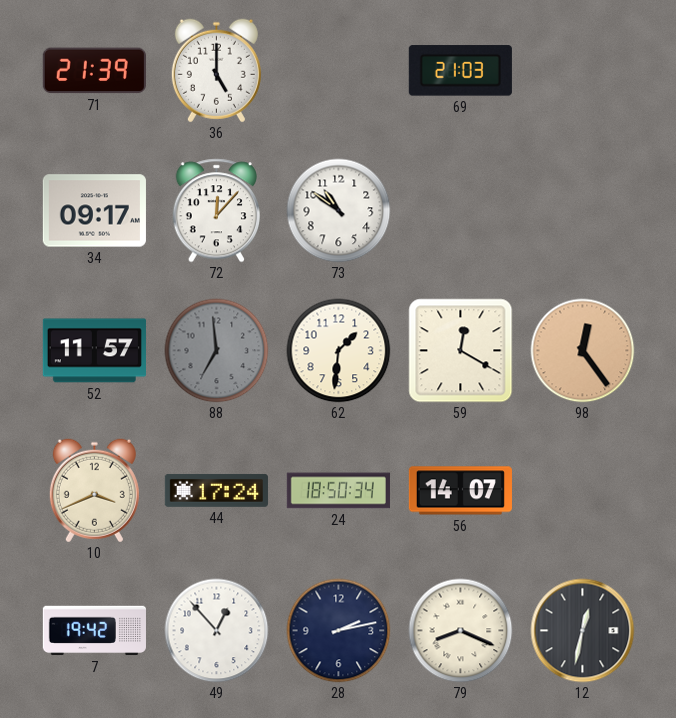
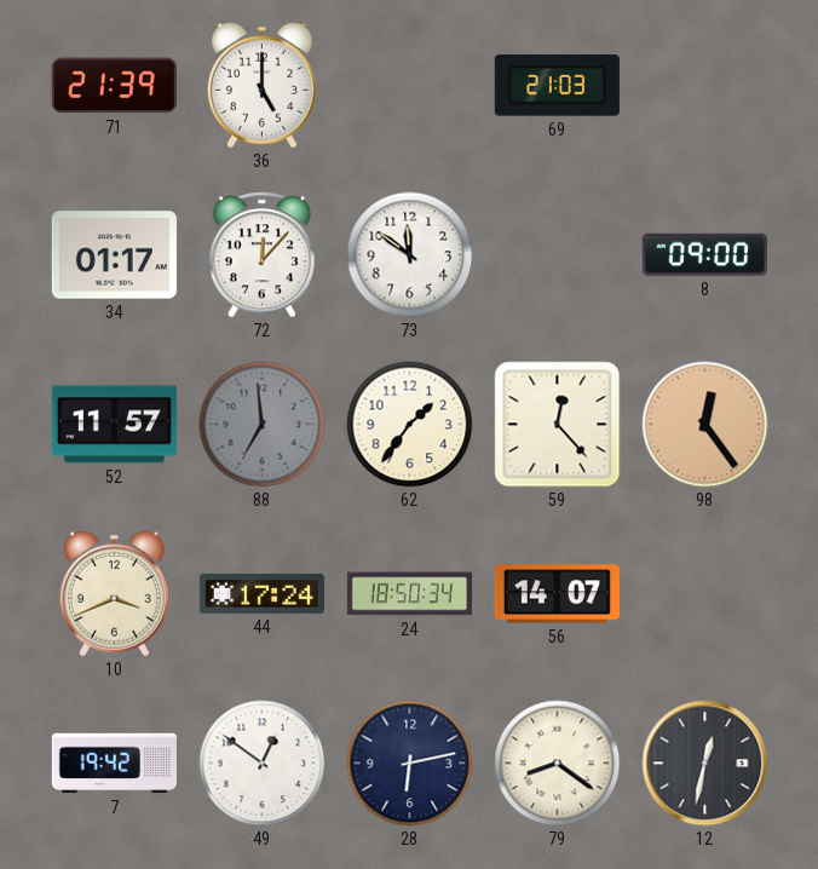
34: 09:17 -> 01:17
73: 10:51 -> 11:51
8: none -> 09:00
62: 1:31 -> 1:36
59: 12:20 -> 12:23
49: 12:53 -> 12:51
28: 2:13 -> 6:13
79: 8:19 -> 8:21
